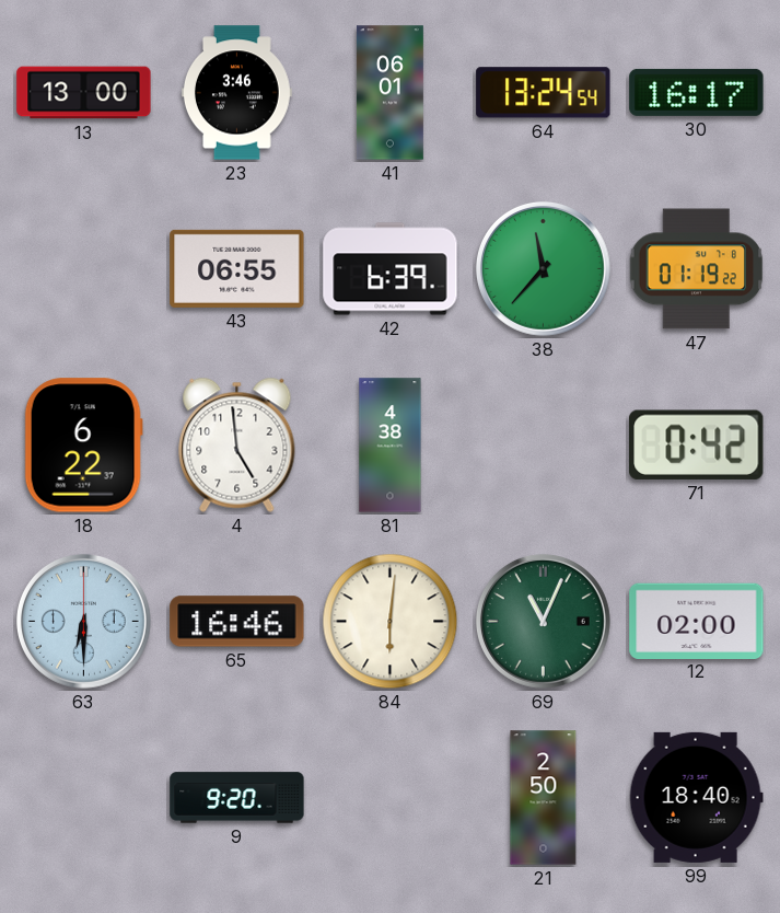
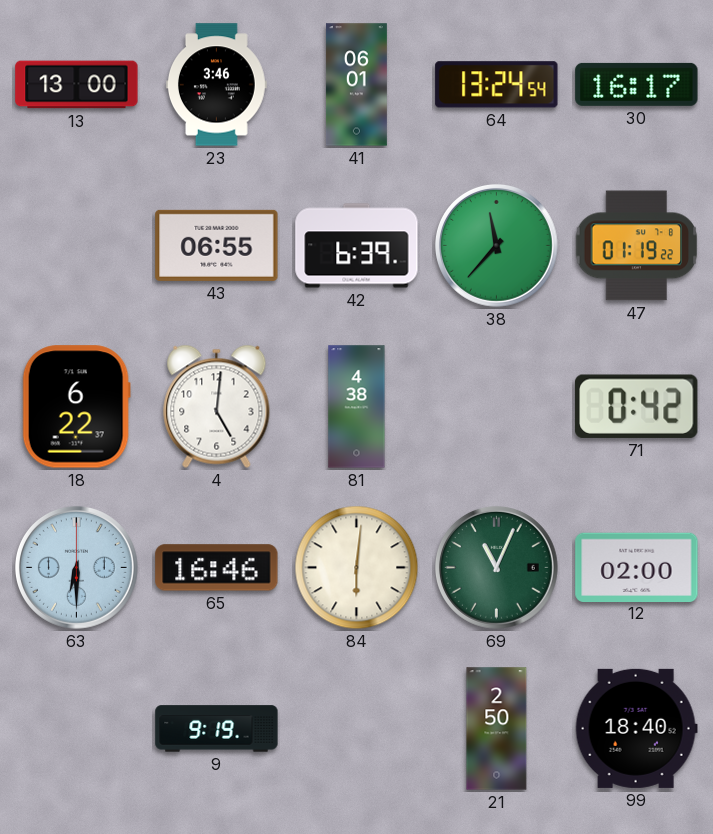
4: 4:59 -> 5:01
9: 9:20 -> 9:19
